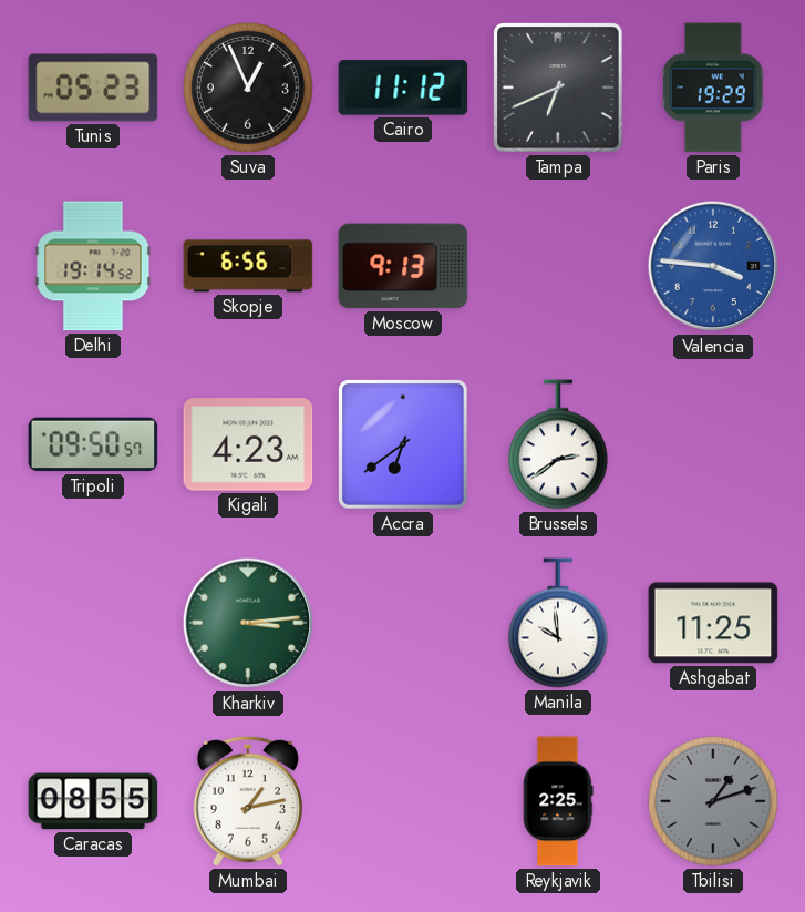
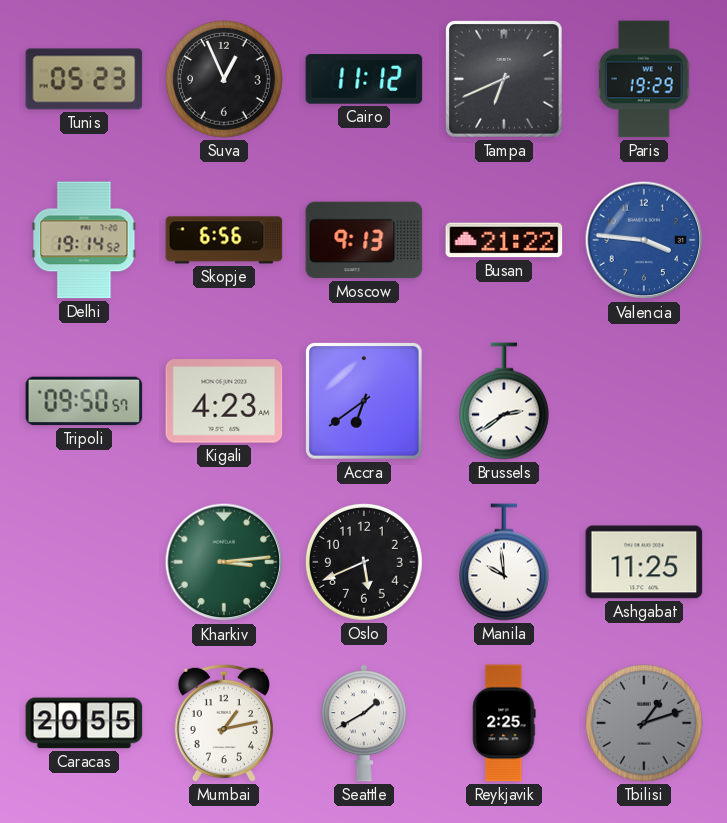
Busan: none -> 21:22
Oslo: none -> 5:41
Caracas: 08:55 -> 20:55
Seattle: none -> 1:40
